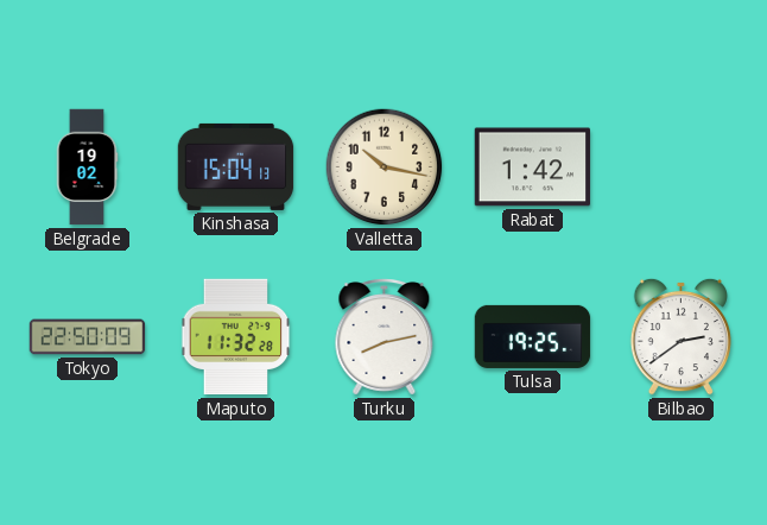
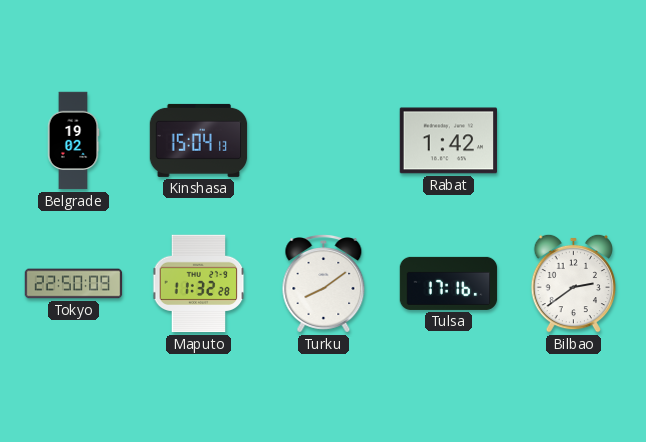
Valletta: 10:17 -> none
Turku: 8:13 -> 8:09
Tulsa: 19:25 -> 17:16
